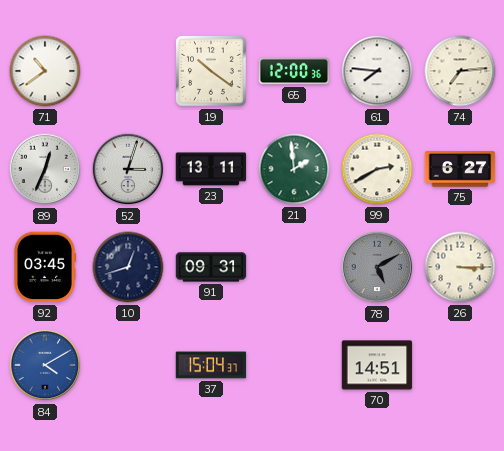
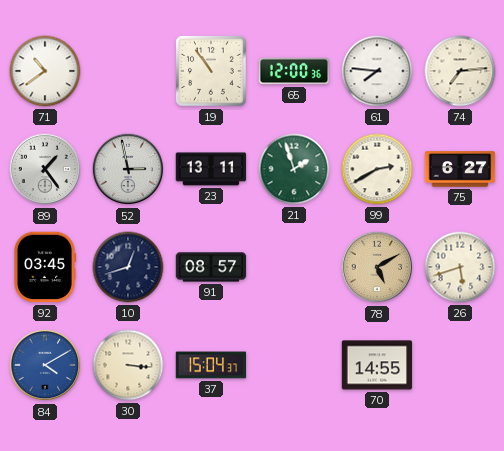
19: 10:21 -> 10:54
89: 12:34 -> 1:24
52: 3:03 -> 2:58
21: 1:59 -> 1:57
91: 09:31 -> 08:57
78 dial: grey -> champagne
26: 3:15 -> 5:42
30: none -> 3:16
70: 14:51 -> 14:55
